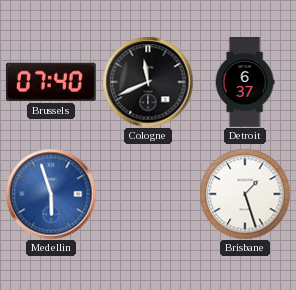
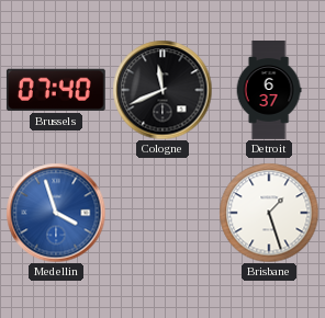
Medellin: 5:57 -> 3:57
